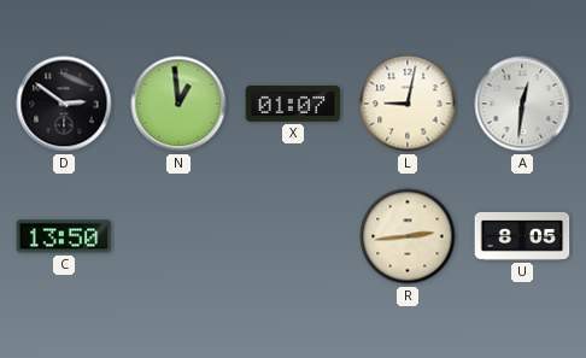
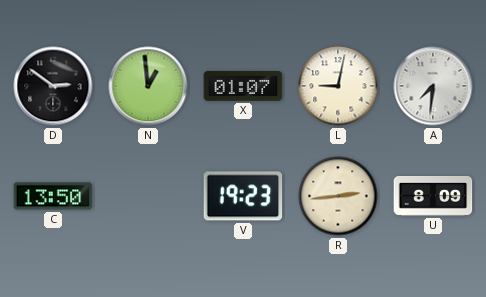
A: 12:31 -> 7:31
V: none -> 19:23
U: 8:05 -> 8:09
